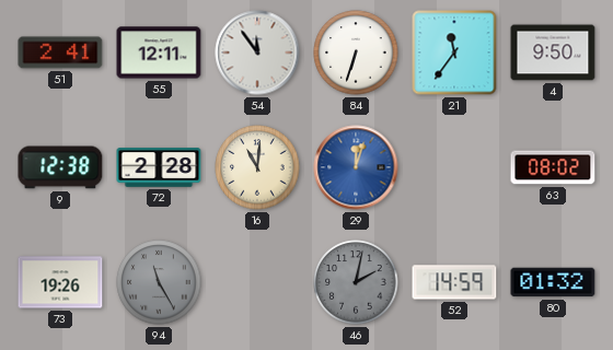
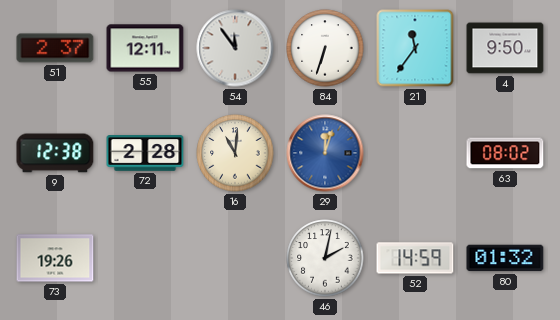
51: 2:41 -> 2:37
94: 11:25 -> none
46 dial: grey -> white
